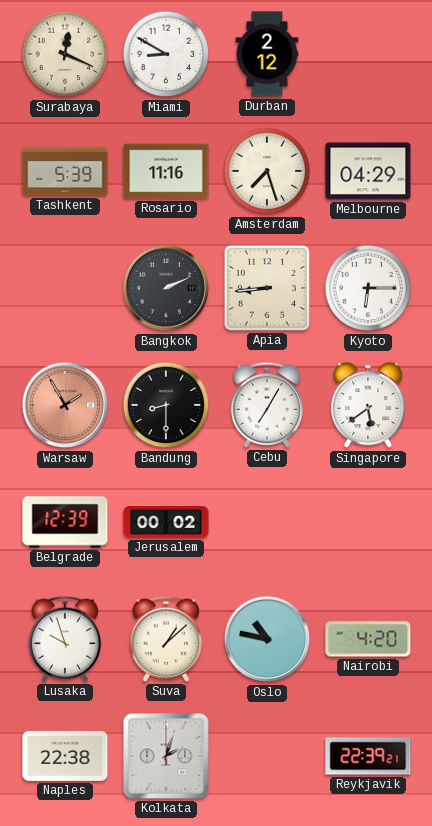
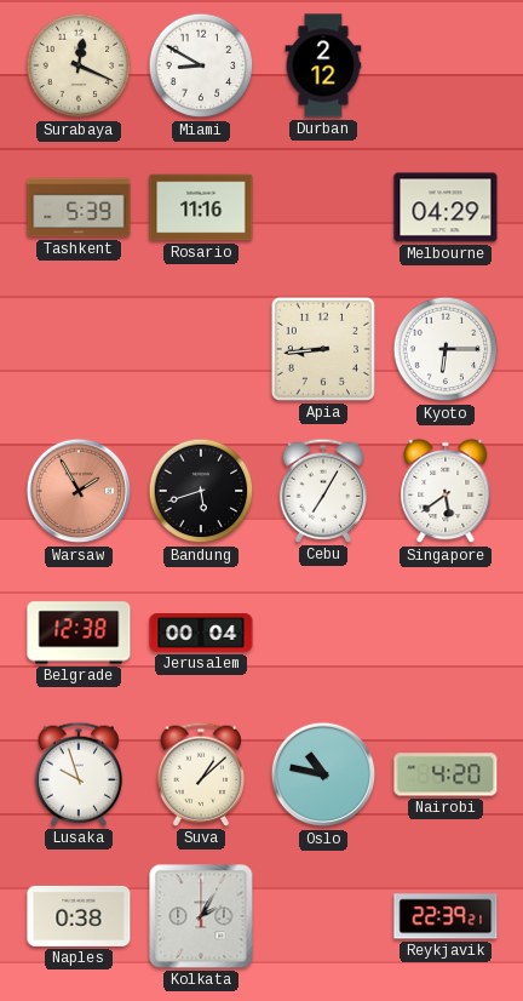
Amsterdam: 7:27 -> none
Bangkok: 2:11 -> none
Bandung: 8:30 -> 5:42
Belgrade: 12:39 -> 12:38
Jerusalem: 00:02 -> 00:04
Naples: 22:38 -> 0:38
Kolkata: 2:03 -> 2:05
